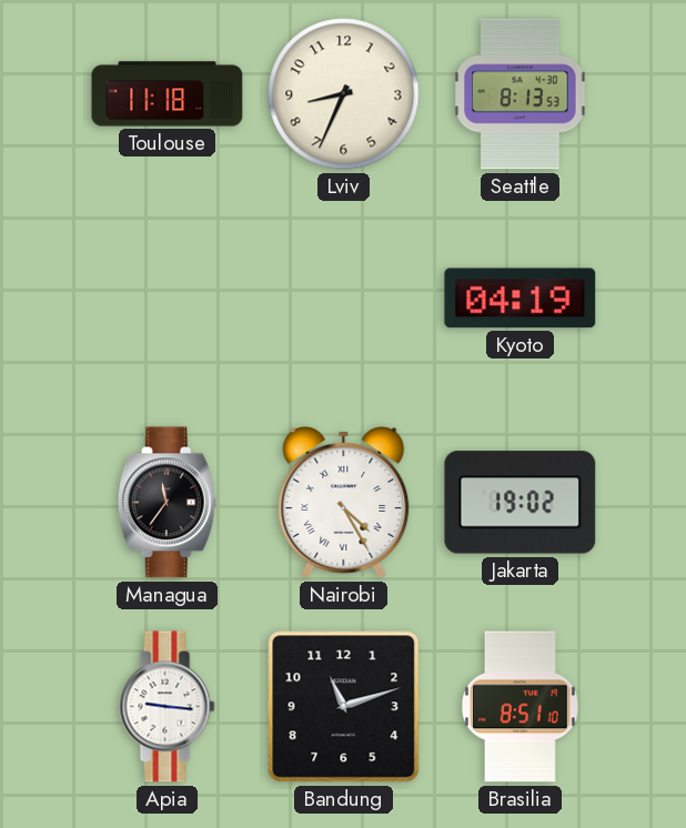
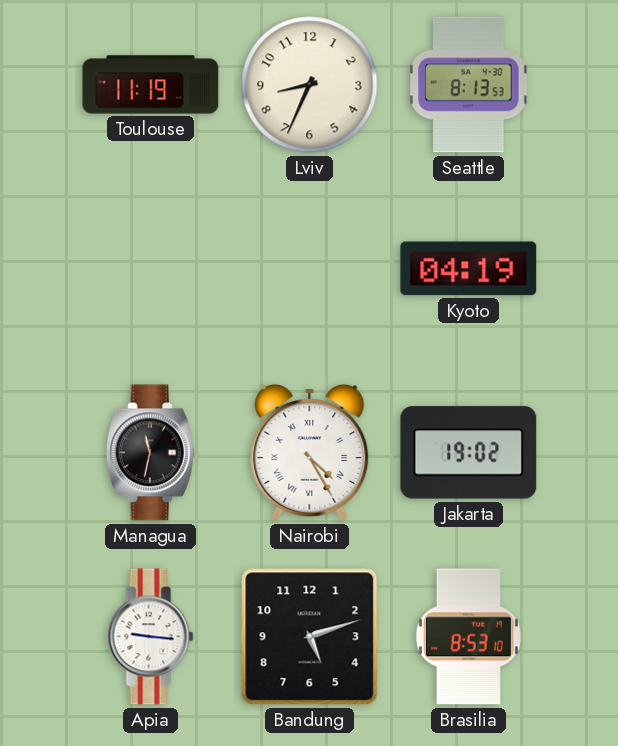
Toulouse: 11:18 -> 11:19
Managua: 11:36 -> 11:32
Bandung: 11:12 -> 5:12
Brasilia: 8:51 -> 8:53
